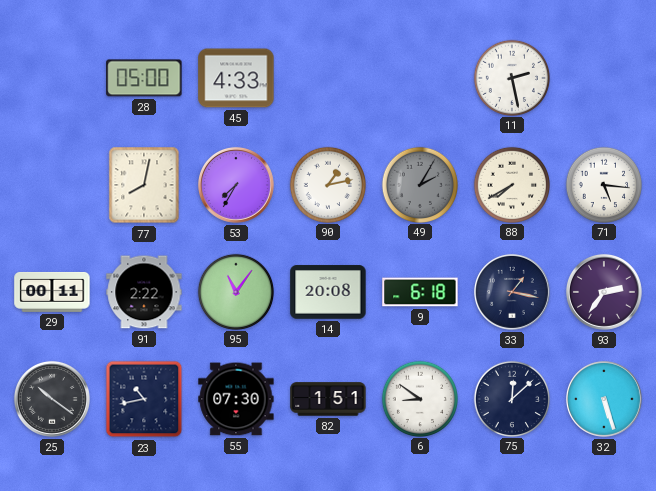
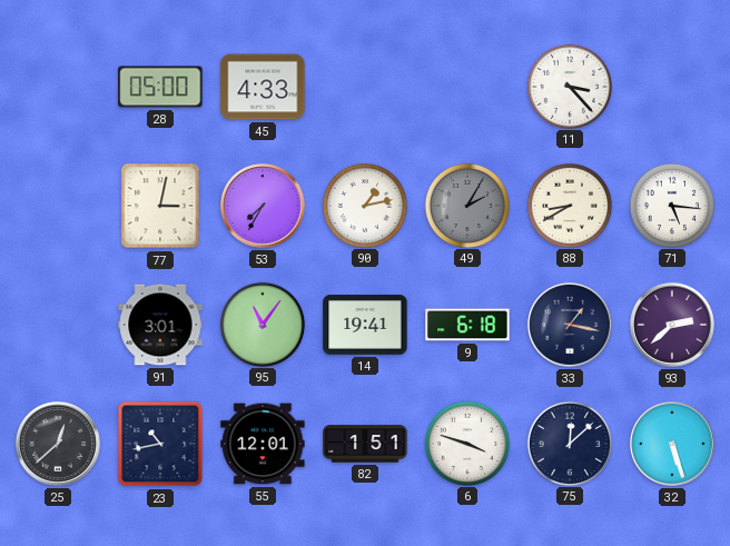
11: 2:28 -> 3:23
77: 8:02 -> 3:02
88: 7:40 -> 8:40
29: 00:11 -> none
91: 2:22 -> 3:01
14: 20:08 -> 19:41
93: 2:36 -> 2:38
25: 10:21 -> 12:38
55: 07:30 -> 12:01
6: 8:51 -> 3:48
